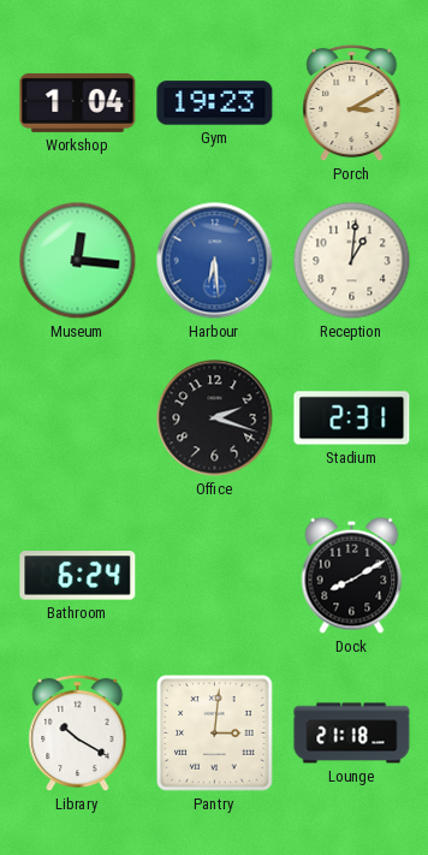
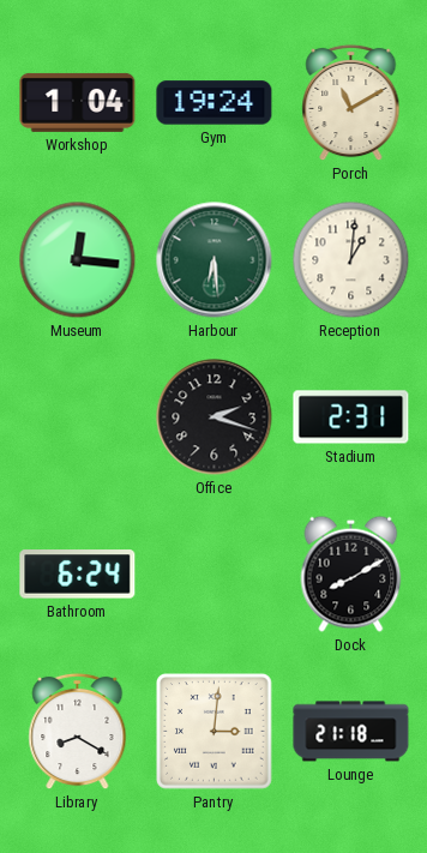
Gym: 19:23 -> 19:24
Porch: 3:10 -> 11:10
Harbour dial: blue -> green
Library: 10:20 -> 8:20
